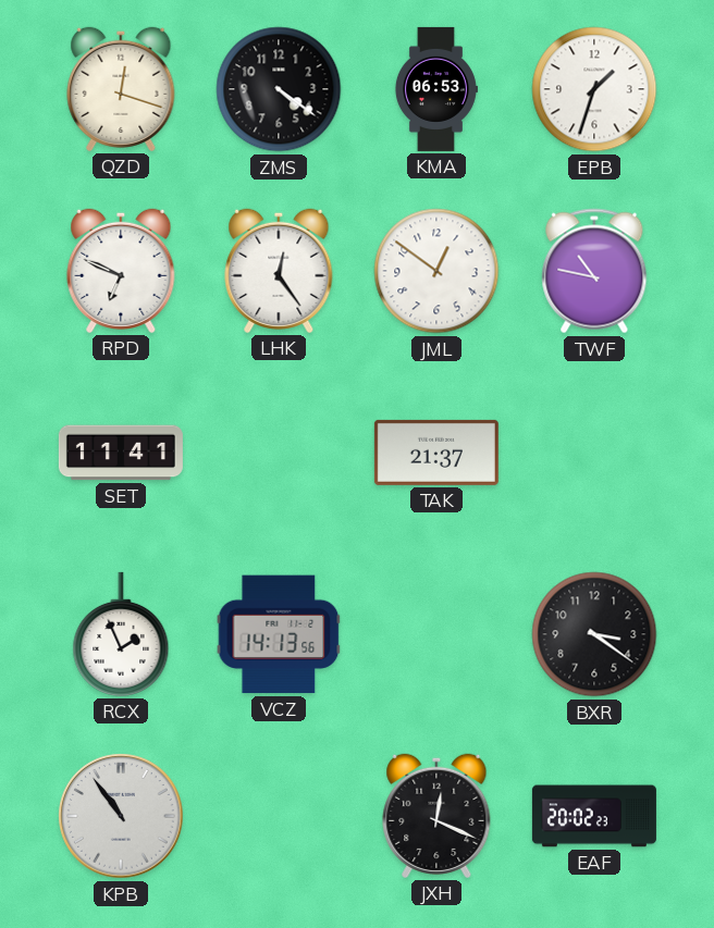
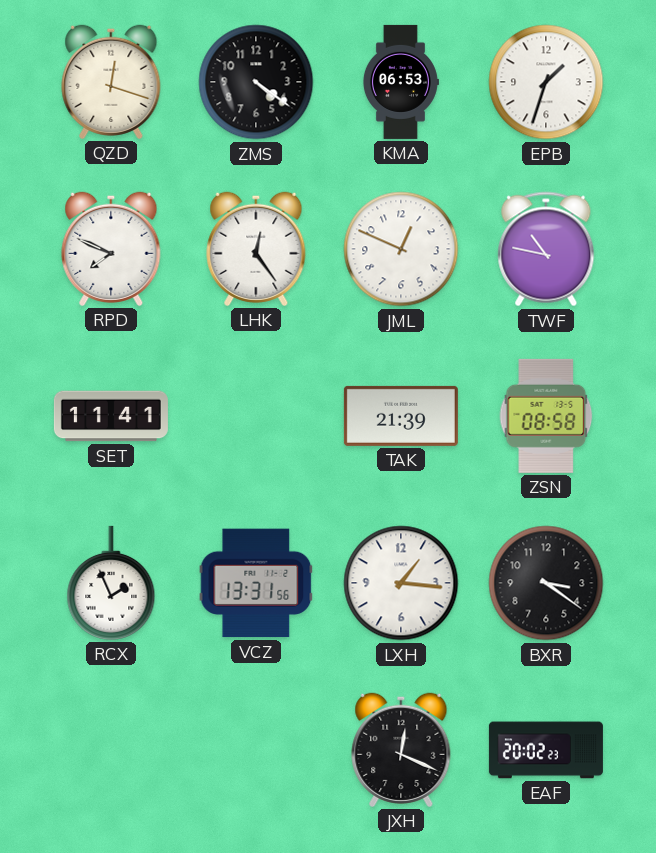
RPD: 6:49 -> 7:49
JML: 12:51 -> 12:49
TAK: 21:37 -> 21:39
ZSN: none -> 08:58
VCZ: 14:13 -> 13:31
LXH: none -> 1:16
KPB: 10:54 -> none
